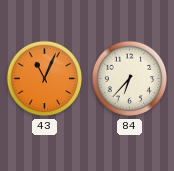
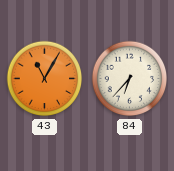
43: 11:04 -> 11:05
